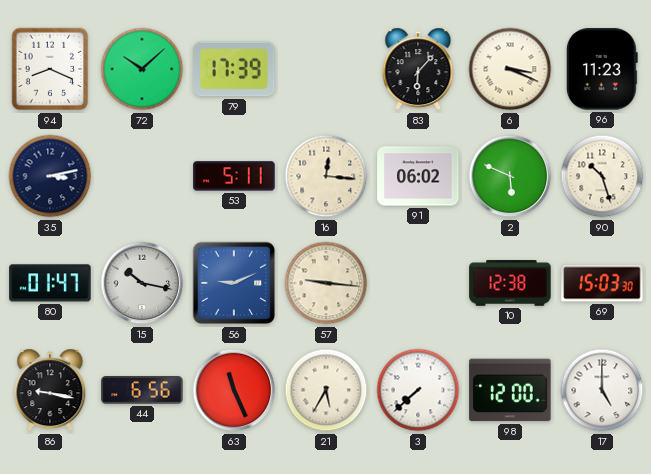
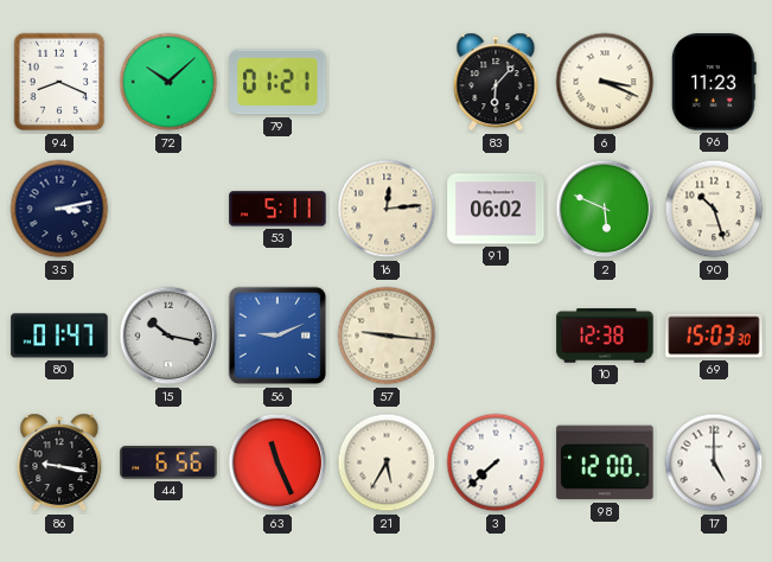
79: 17:39 -> 01:21
16: 12:16 -> 12:14
